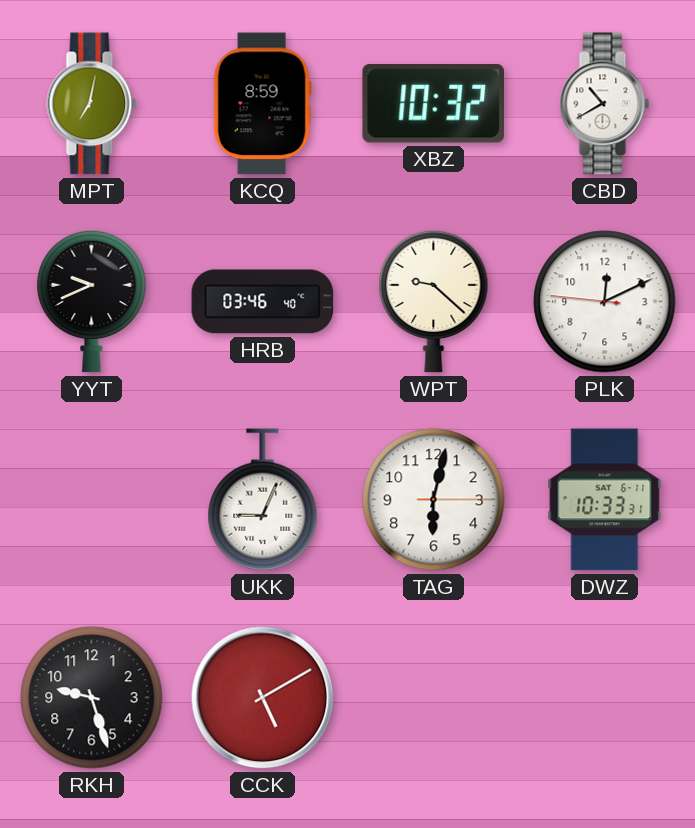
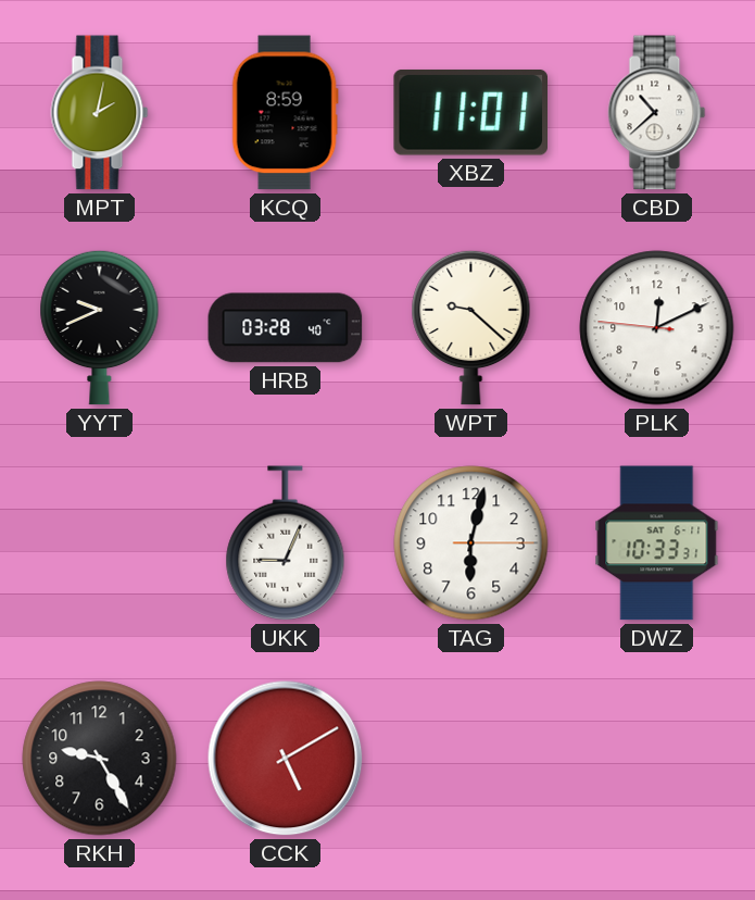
MPT: 7:02 -> 2:02
XBZ: 10:32 -> 11:01
CBD: 10:40 -> 10:38
HRB: 03:46 -> 03:28
RKH: 9:27 -> 9:25
